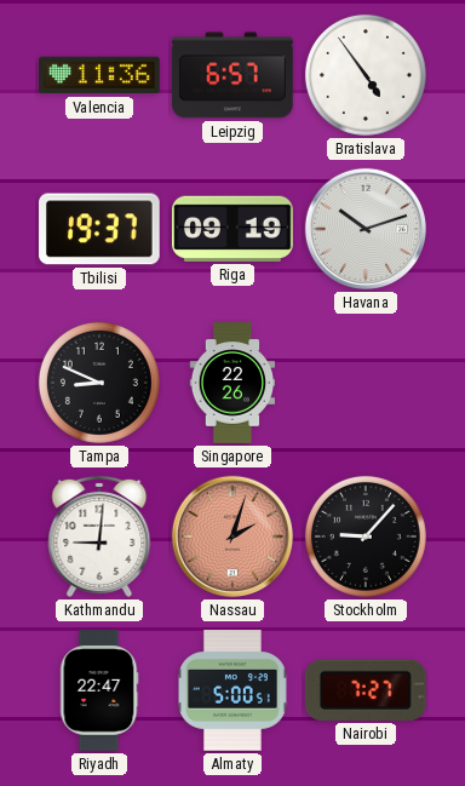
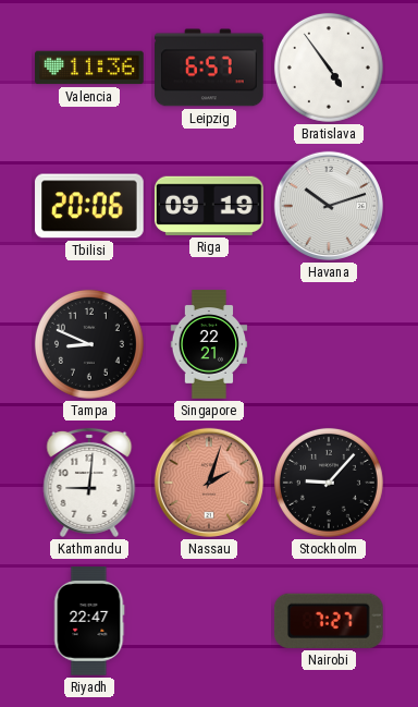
Tbilisi: 19:37 -> 20:06
Singapore: 22:26 -> 22:21
Almaty: 5:00 -> none
